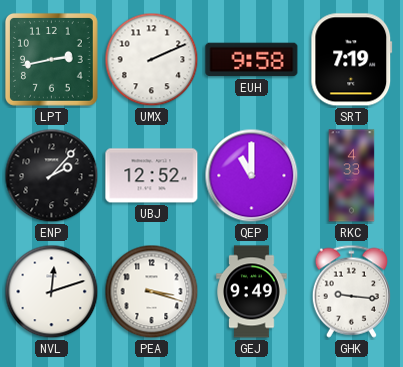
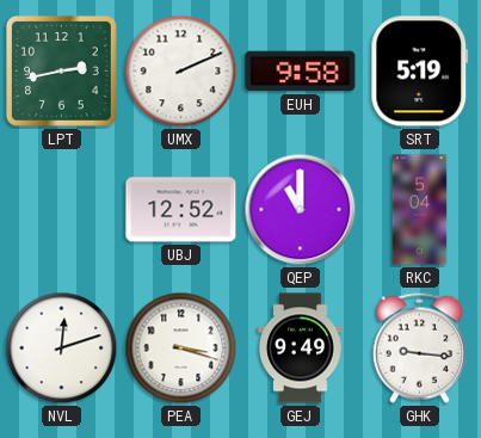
SRT: 7:19 -> 5:19
ENP: 2:07 -> none
RKC: 4:33 -> 5:04
